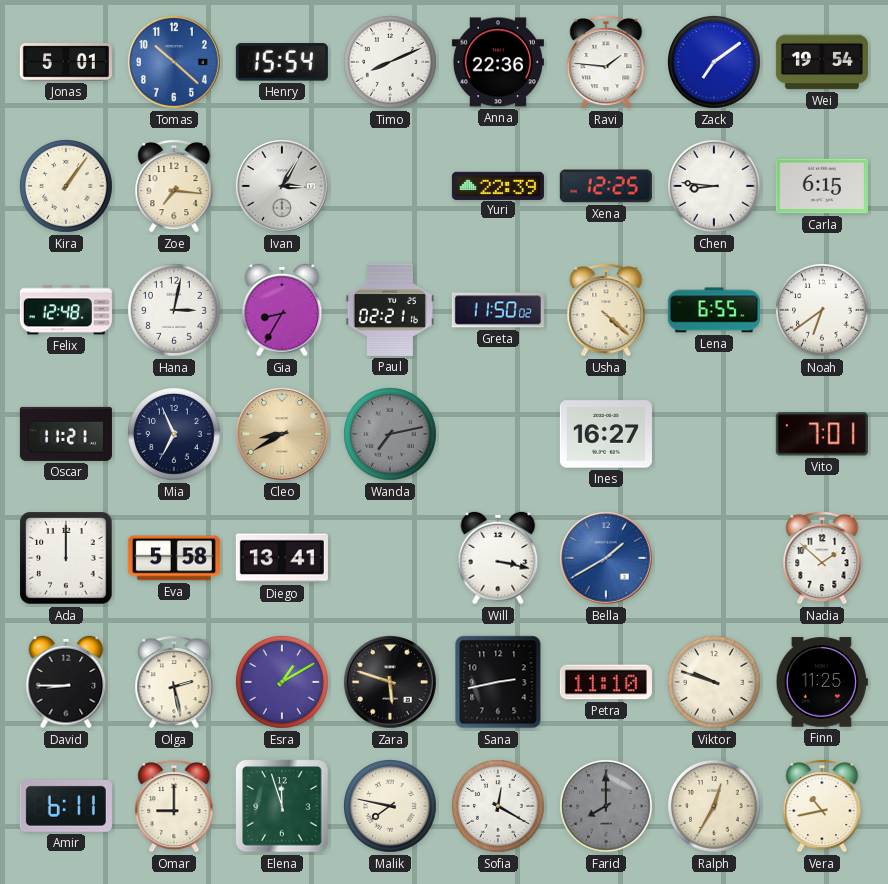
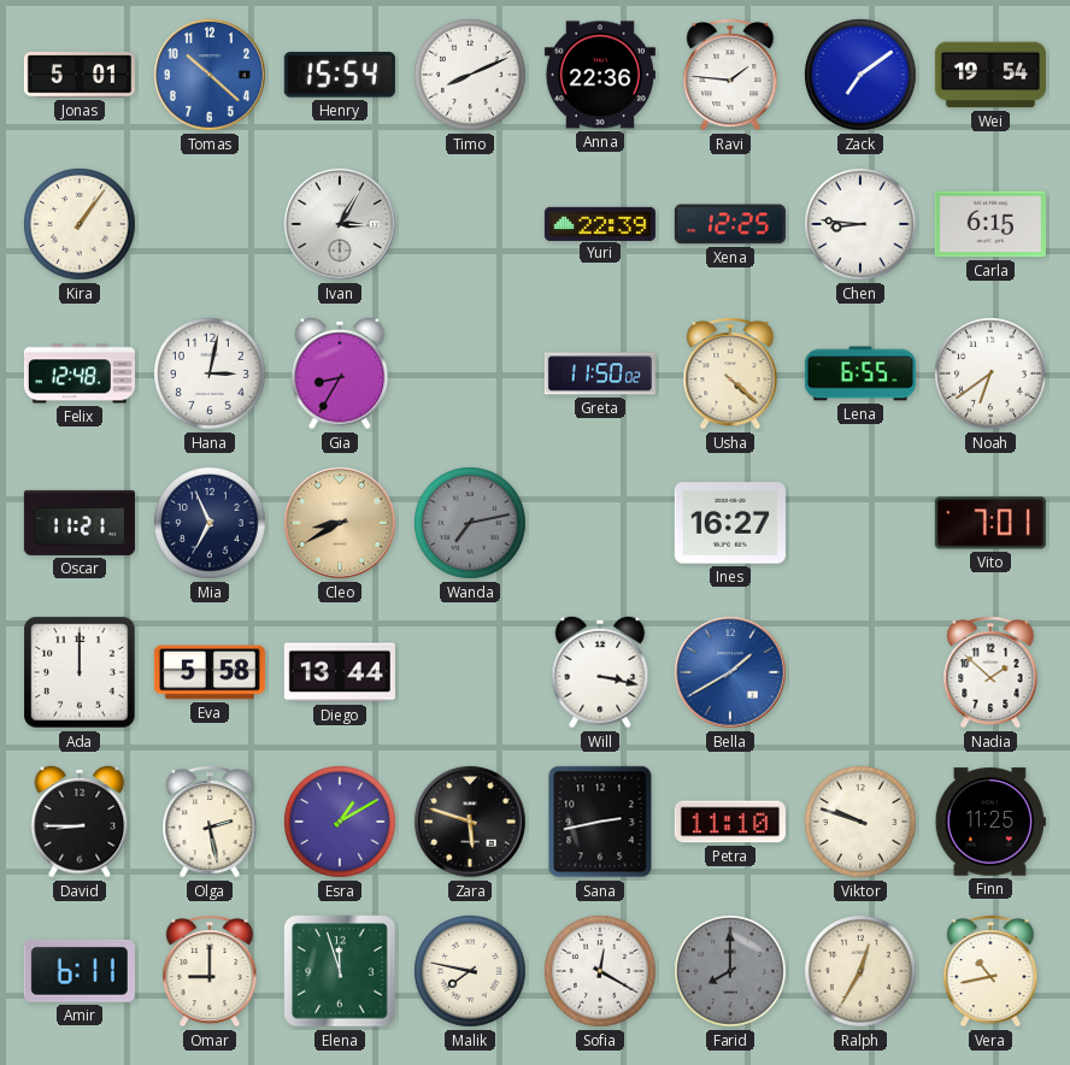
Zoe: 7:16 -> none
Paul: 02:21 -> none
Diego: 13:41 -> 13:44
